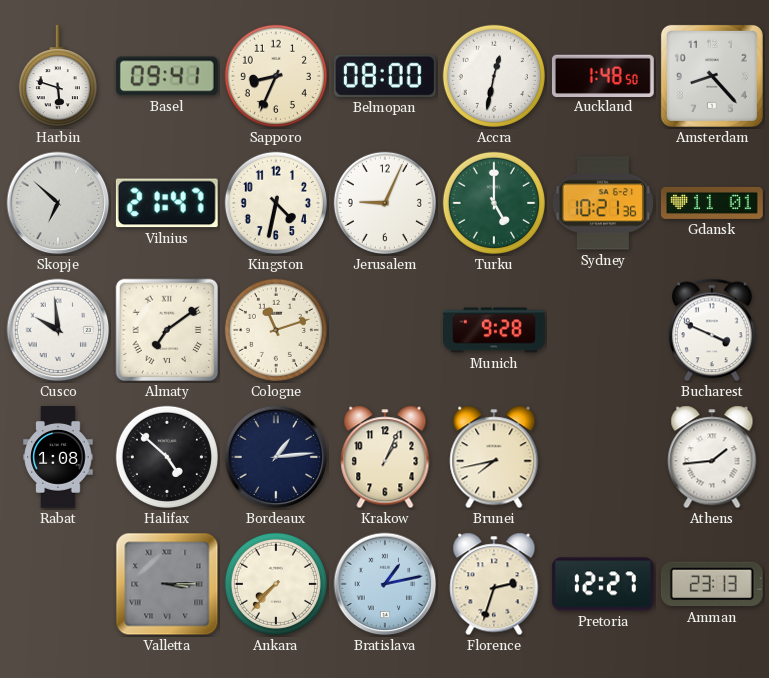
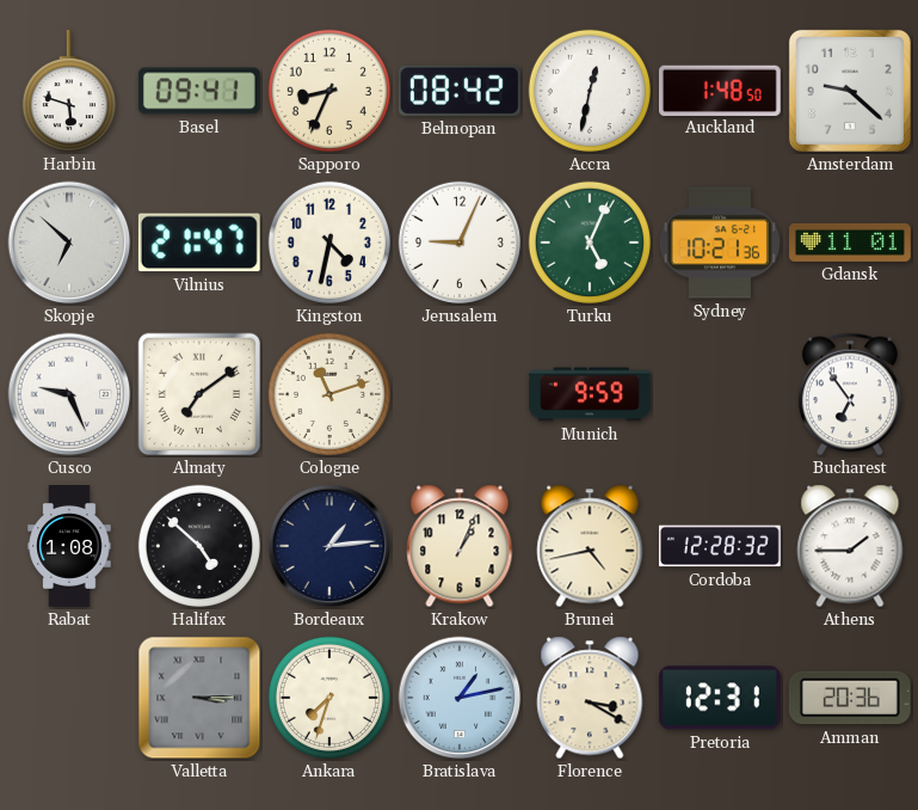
Belmopan: 08:00 -> 08:42
Amsterdam: 8:23 -> 9:22
Turku: 5:00 -> 5:04
Cusco: 9:59 -> 9:26
Munich: 9:28 -> 9:59
Bucharest: 3:49 -> 6:54
Brunei: 7:43 -> 4:43
Cordoba: none -> 12:28
Athens: 1:44 -> 1:45
Ankara: 7:37 -> 7:33
Florence: 2:33 -> 3:20
Pretoria: 12:27 -> 12:31
Amman: 23:13 -> 20:36
